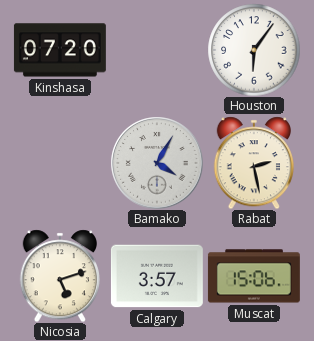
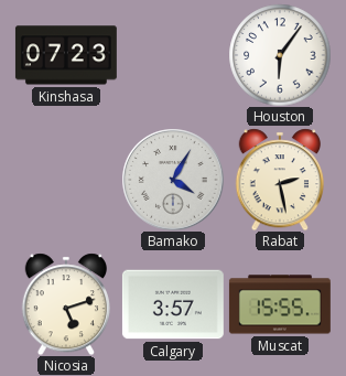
Kinshasa: 07:20 -> 07:23
Muscat: 15:06 -> 15:55
